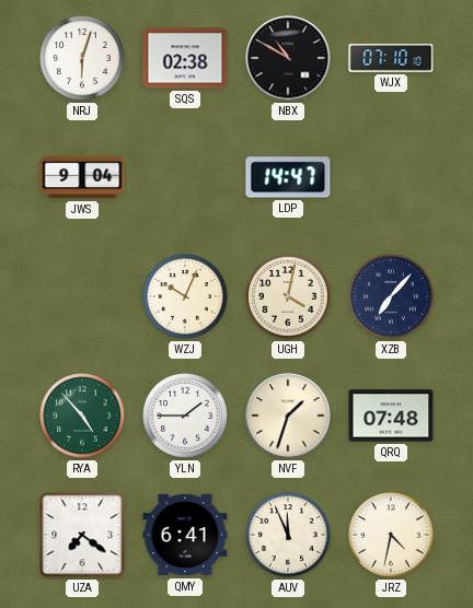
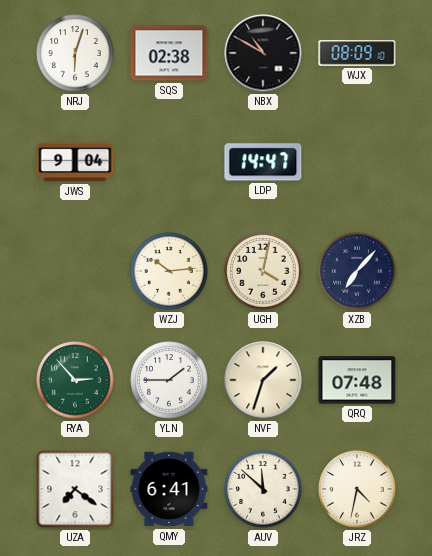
WJX: 07:10 -> 08:09
WZJ: 10:04 -> 10:14
RYA: 4:53 -> 2:53
AUV: 11:56 -> 11:52
